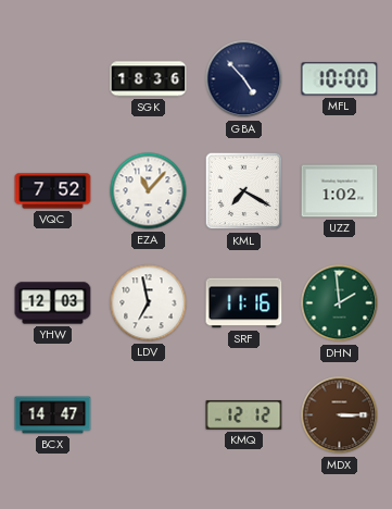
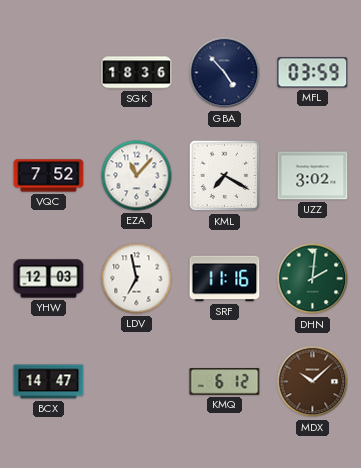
MFL: 10:00 -> 03:59
UZZ: 1:02 -> 3:02
DHN: 1:59 -> 2:01
KMQ: 12:12 -> 6:12
MDX: 3:15 -> 10:08
